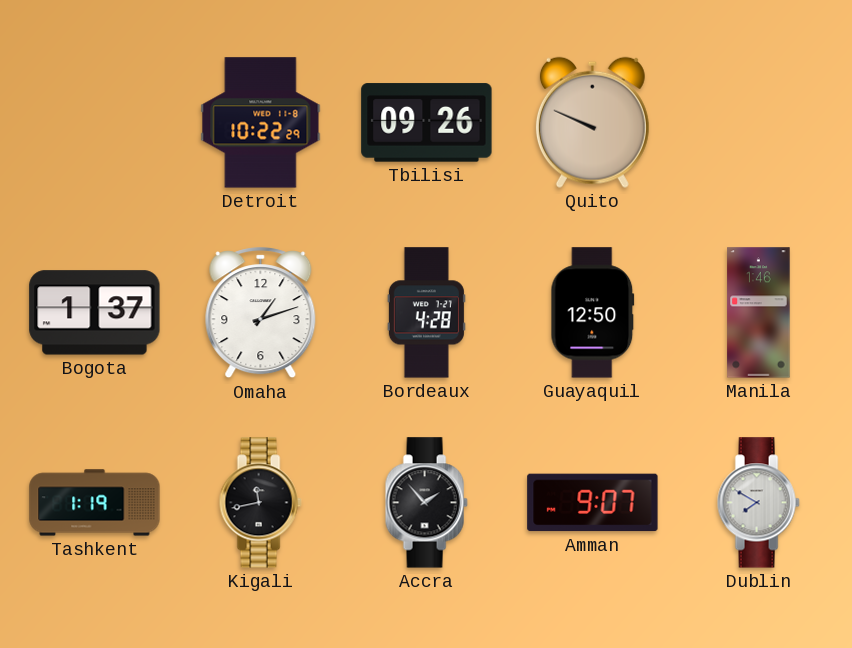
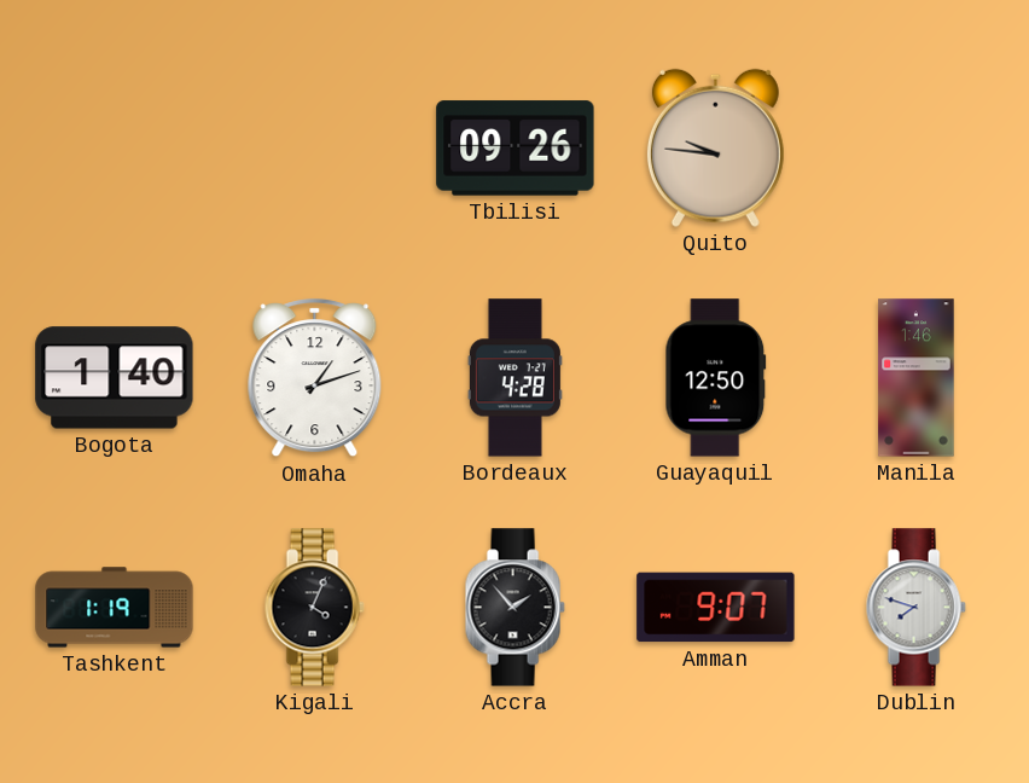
Detroit: 10:22 -> none
Quito: 9:49 -> 9:46
Bogota: 1:37 -> 1:40
Kigali: 11:43 -> 4:04
Dublin: 7:50 -> 7:48
